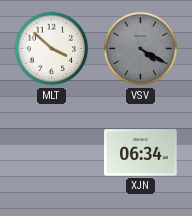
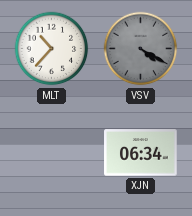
MLT: 3:52 -> 10:37
